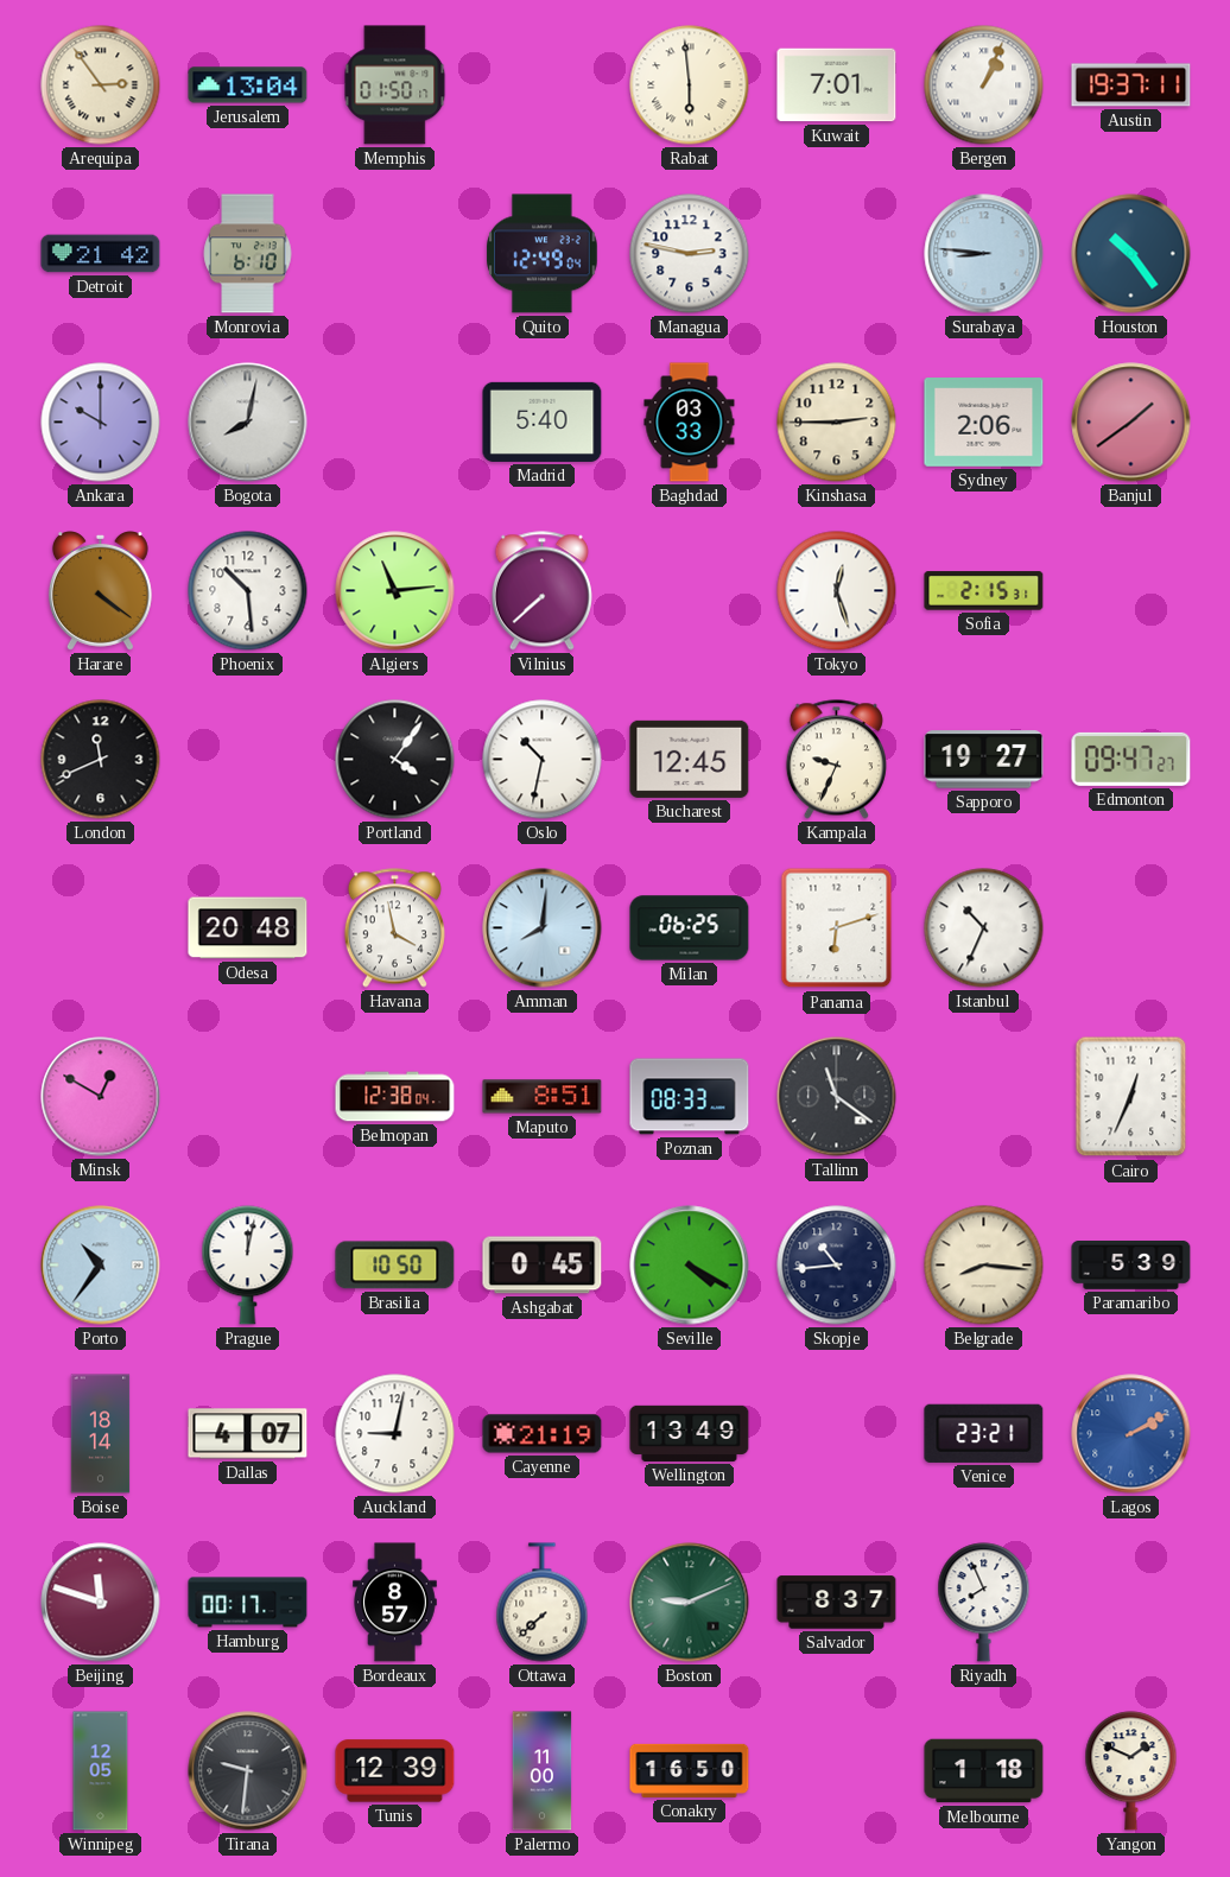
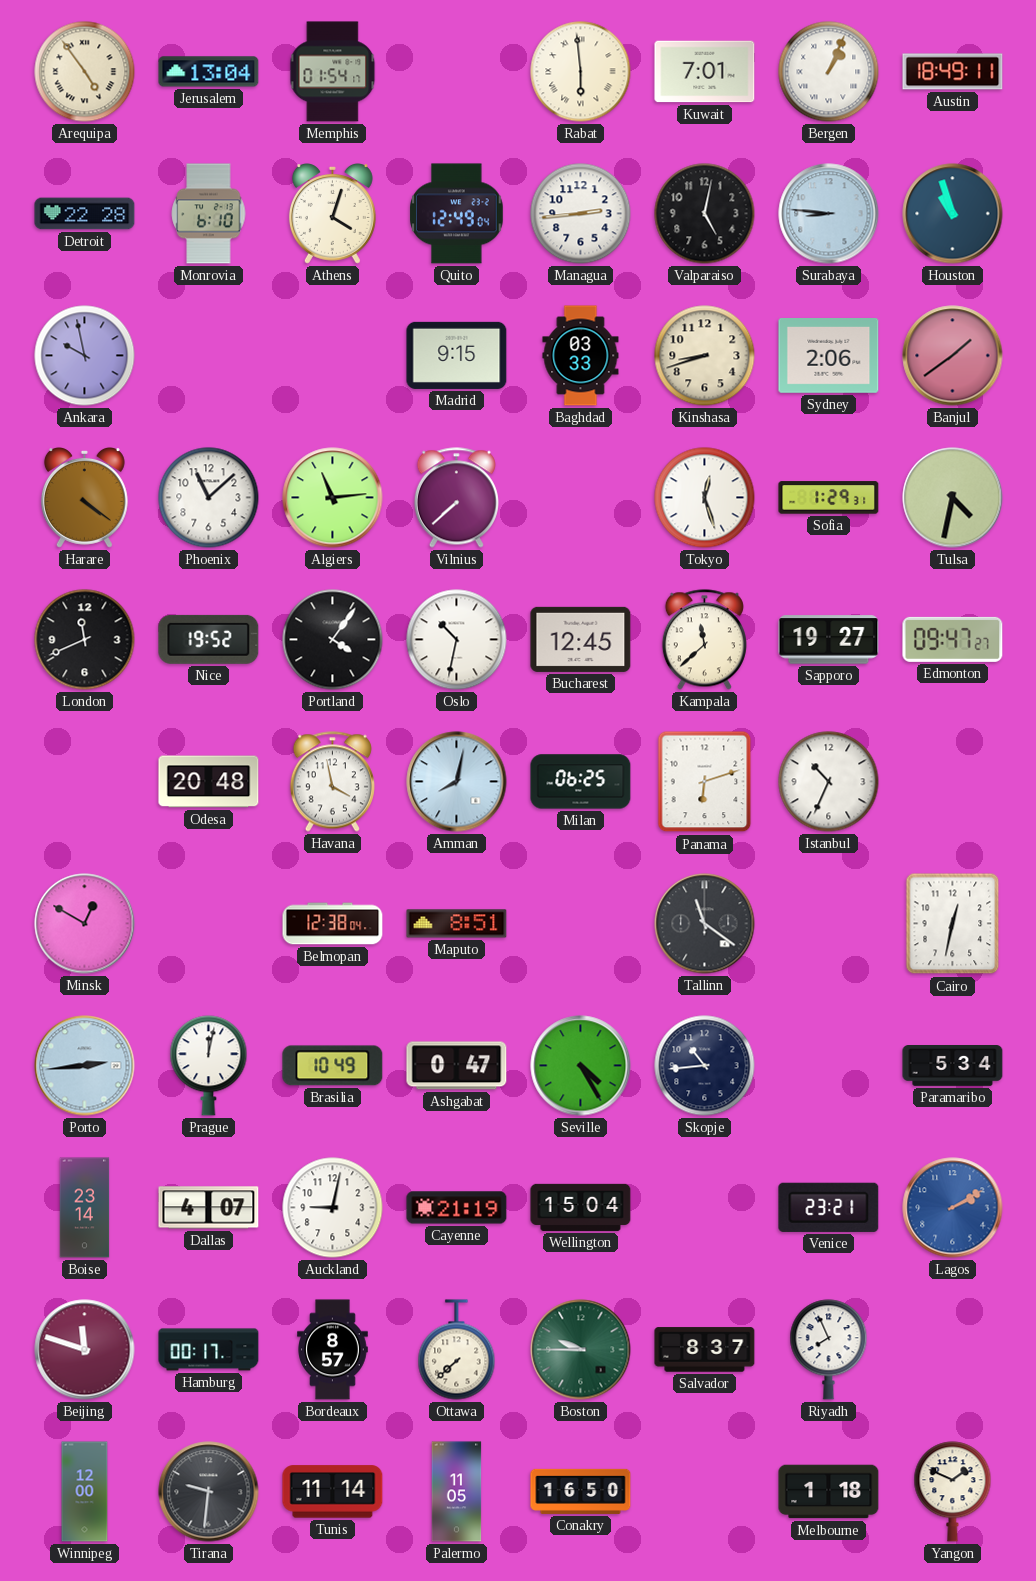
Arequipa: 2:54 -> 4:54
Memphis: 01:50 -> 01:54
Austin: 19:37 -> 18:49
Detroit: 21:42 -> 22:28
Athens: none -> 4:03
Managua: 2:47 -> 2:44
Valparaiso: none -> 5:02
Houston: 10:24 -> 10:57
Ankara: 10:00 -> 9:58
Bogota: 8:02 -> none
Madrid: 5:40 -> 9:15
Kinshasa: 2:45 -> 8:42
Phoenix: 10:29 -> 11:08
Sofia: 2:15 -> 1:29
Tulsa: none -> 4:32
Nice: none -> 19:52
Kampala: 9:34 -> 11:38
Amman: 8:01 -> 8:02
Poznan: 08:33 -> none
Cairo: 12:34 -> 12:32
Porto: 10:36 -> 2:44
Brasilia: 10:50 -> 10:49
Ashgabat: 0:45 -> 0:47
Seville: 4:20 -> 4:25
Belgrade: 8:16 -> none
Paramaribo: 5:39 -> 5:34
Boise: 18:14 -> 23:14
Wellington: 13:49 -> 15:04
Boston: 9:11 -> 9:45
Winnipeg: 12:05 -> 12:00
Tunis: 12:39 -> 11:14
Palermo: 11:00 -> 11:05
